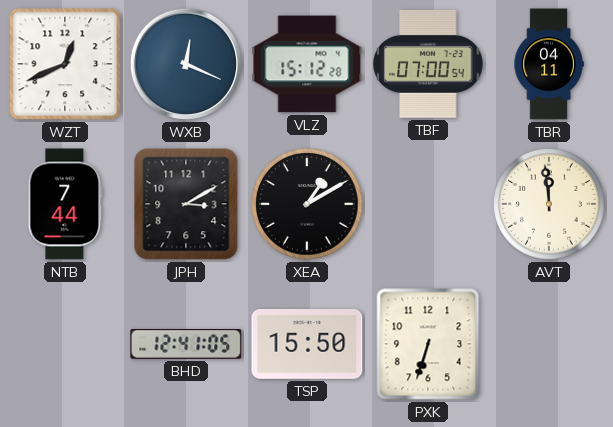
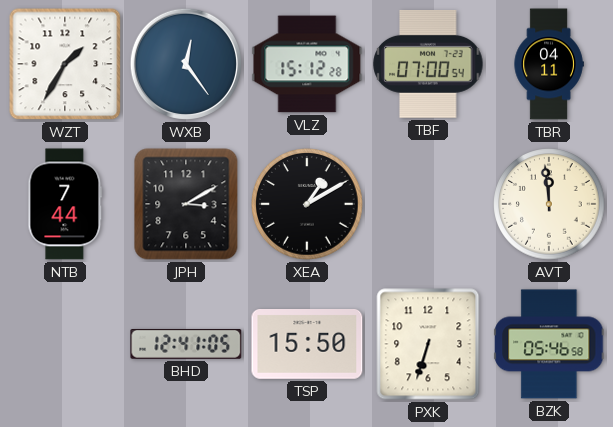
WZT: 12:41 -> 1:35
WXB: 12:19 -> 12:24
BZK: none -> 05:46
